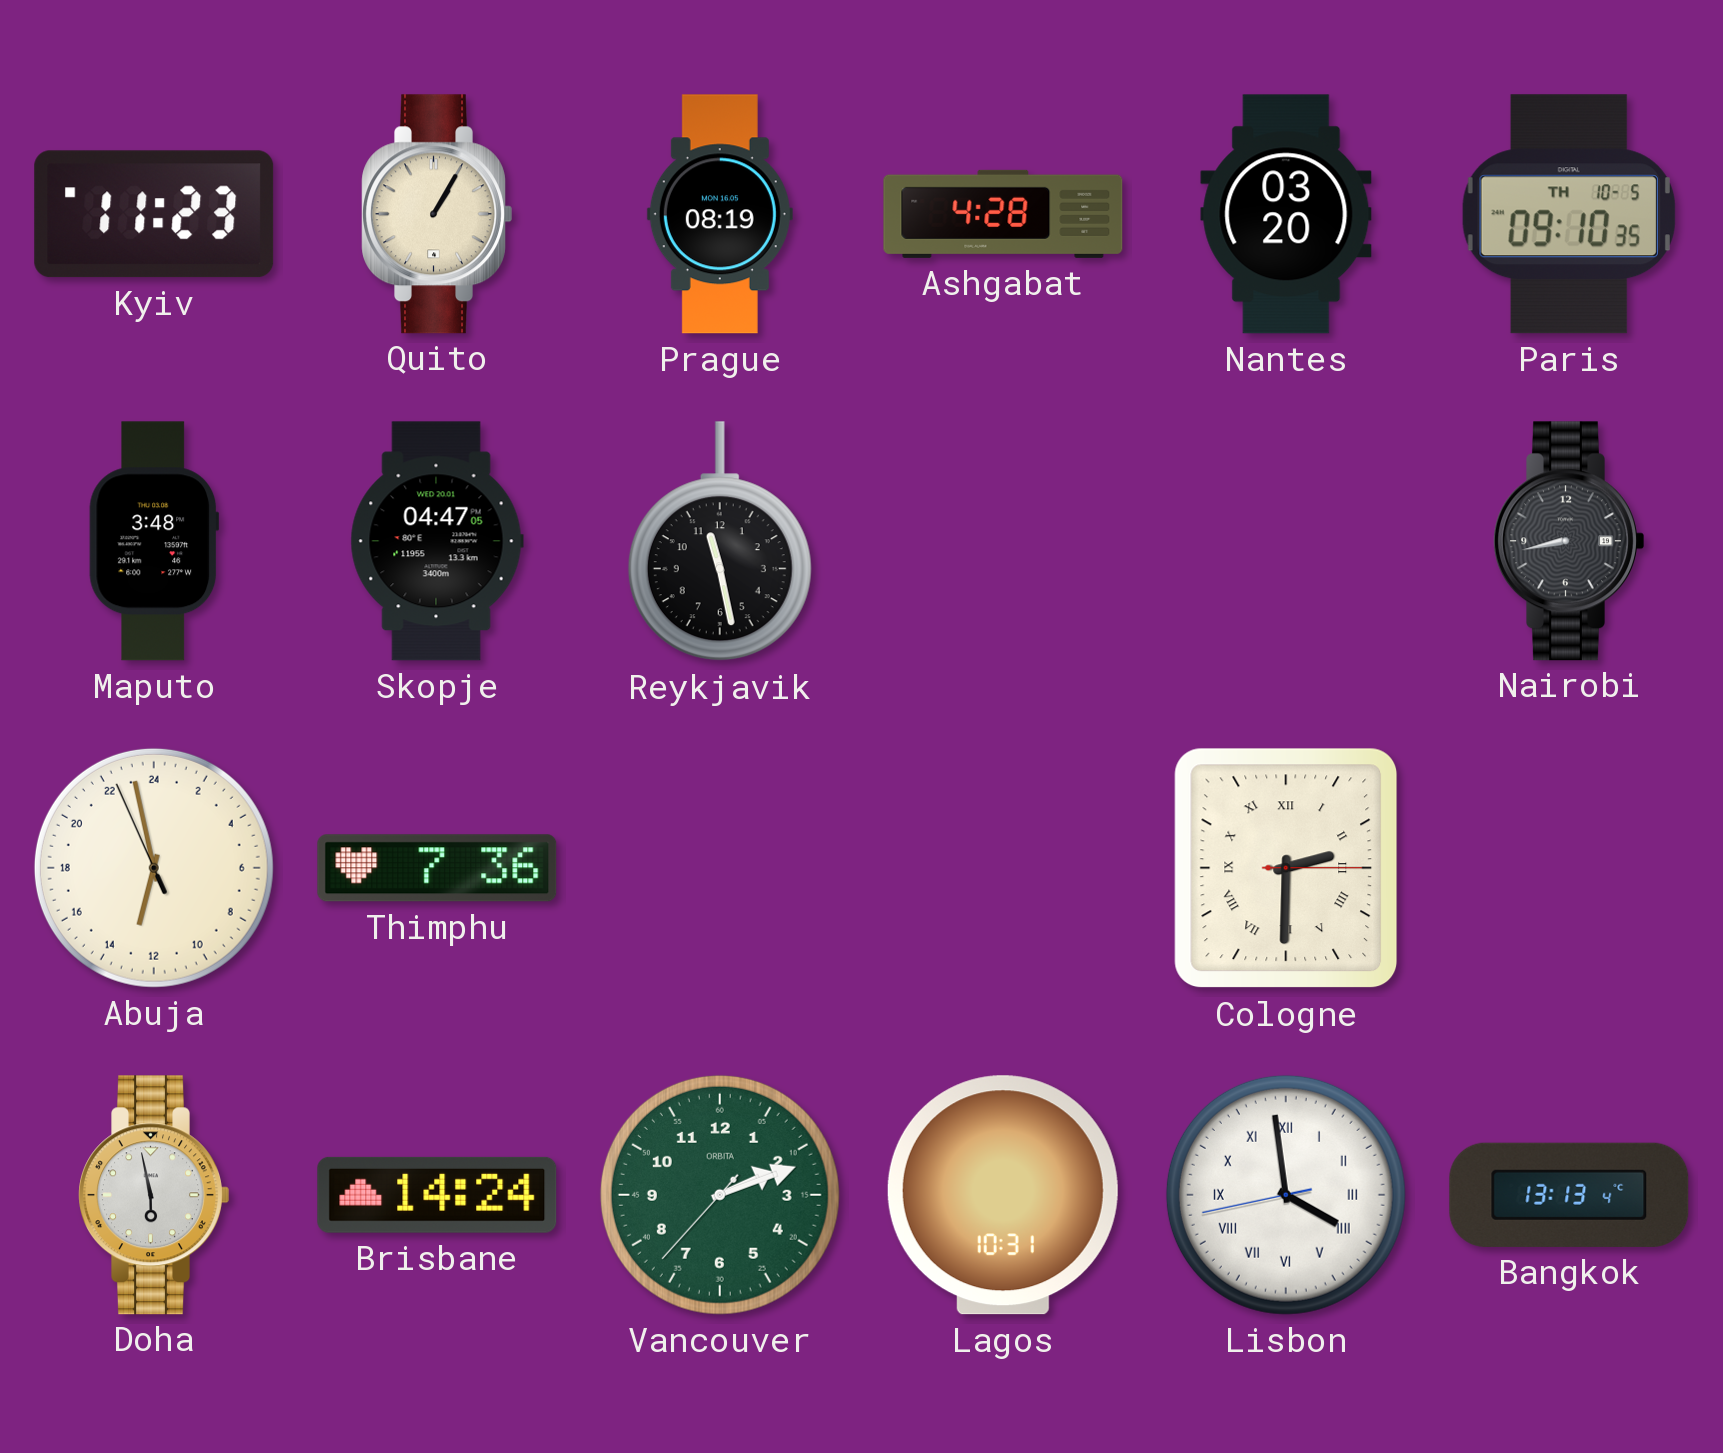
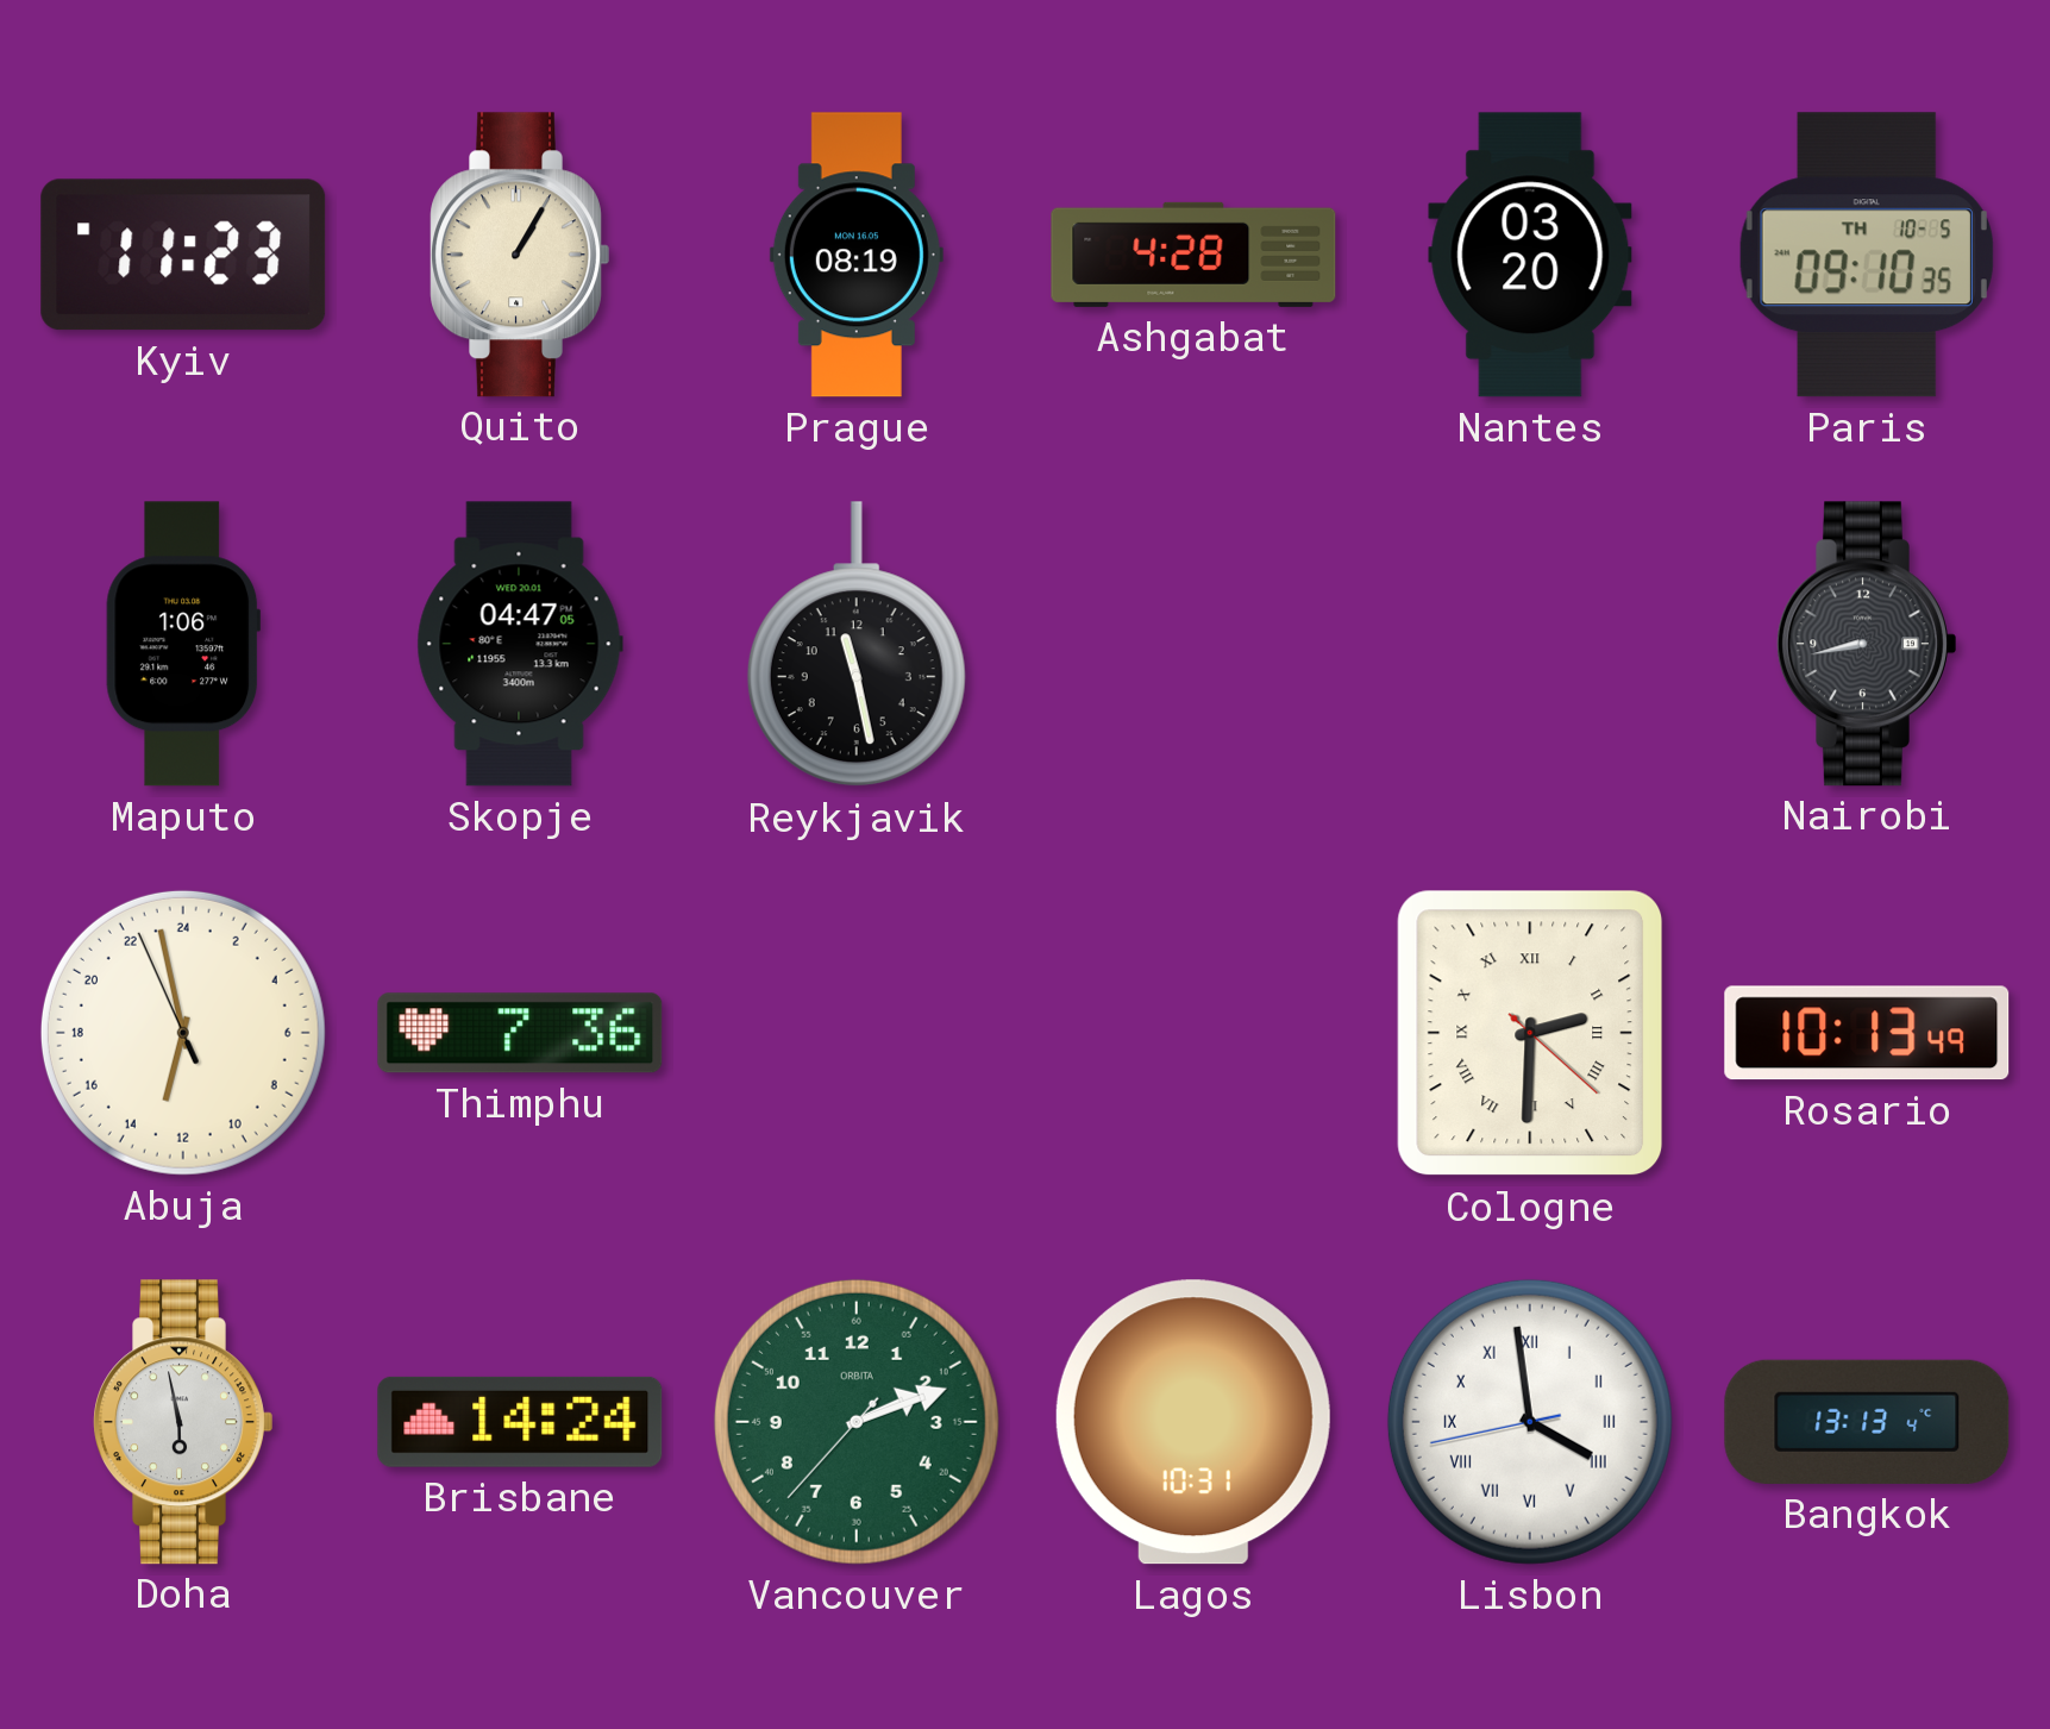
Maputo: 3:48 -> 1:06
Cologne: 2:30:15 -> 2:30:22
Rosario: none -> 10:13
